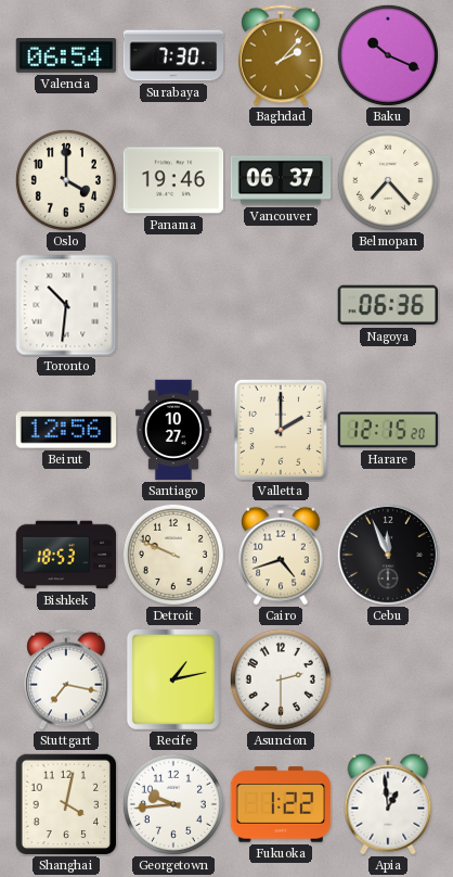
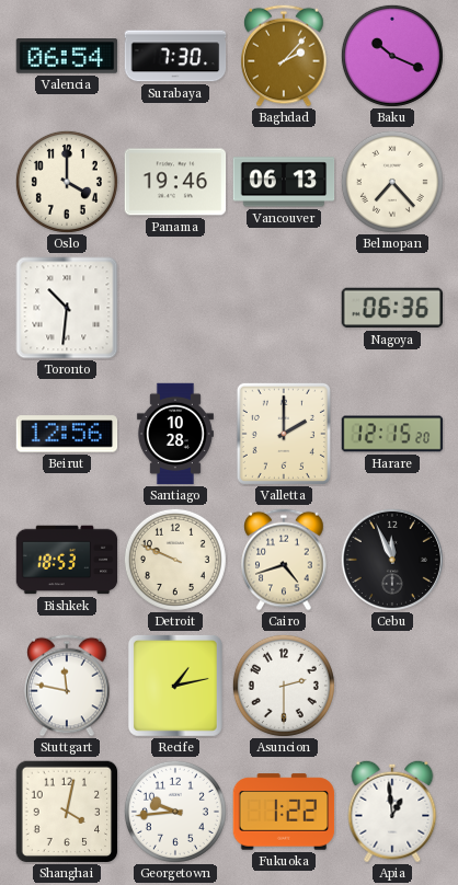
Vancouver: 06:37 -> 06:13
Santiago: 10:27 -> 10:28
Stuttgart: 7:17 -> 11:47
